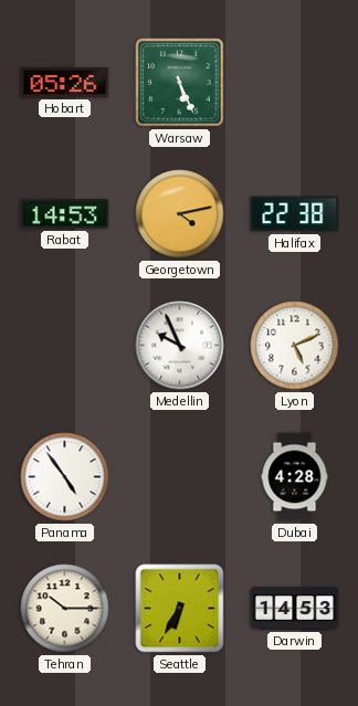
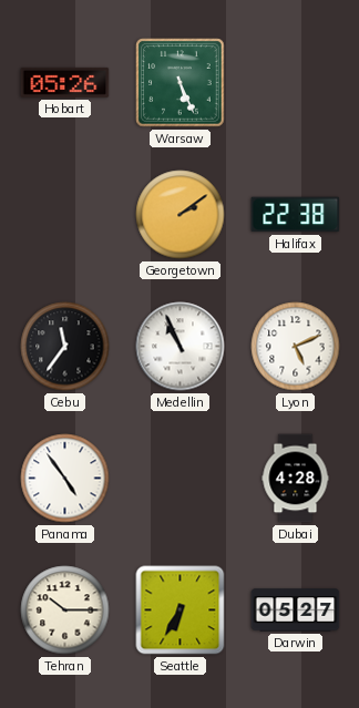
Rabat: 14:53 -> none
Georgetown: 4:13 -> 2:09
Cebu: none -> 11:36
Medellin: 9:56 -> 10:56
Darwin: 14:53 -> 05:27
